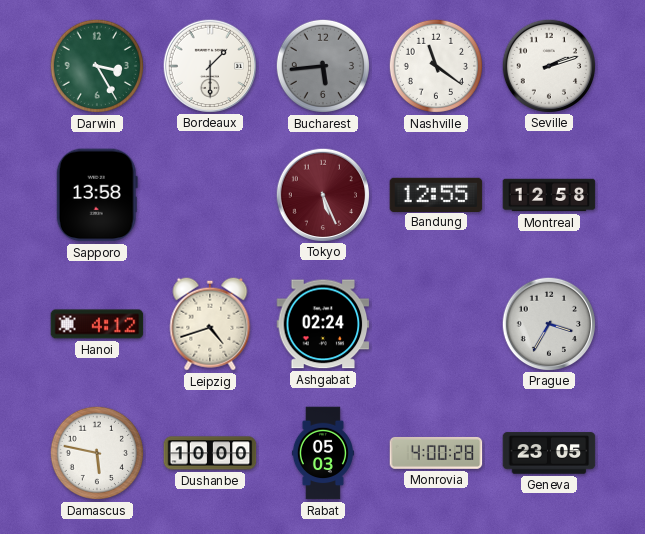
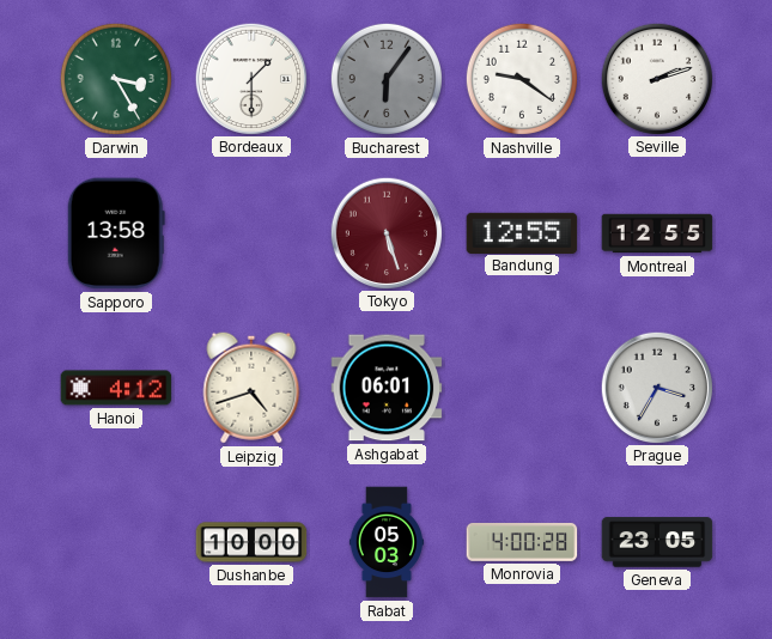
Bucharest: 5:44 -> 6:06
Nashville: 11:21 -> 9:21
Tokyo: 5:26 -> 5:27
Montreal: 12:58 -> 12:55
Ashgabat: 02:24 -> 06:01
Damascus: 5:47 -> none
